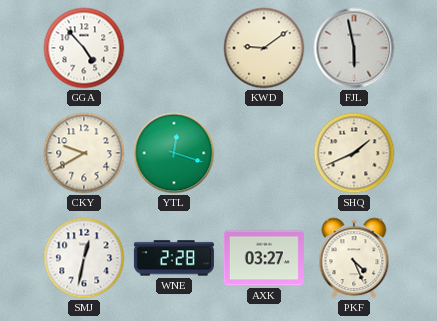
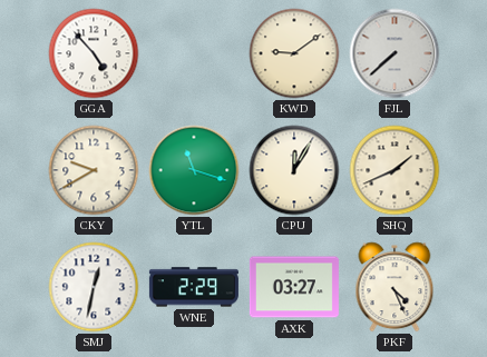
FJL: 5:58 -> 7:38
YTL: 12:18 -> 11:18
CPU: none -> 12:05
WNE: 2:28 -> 2:29
